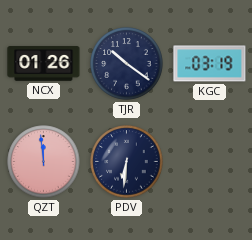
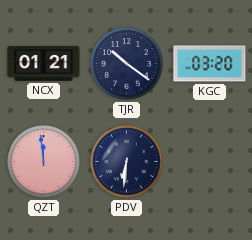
NCX: 01:26 -> 01:21
KGC: 03:19 -> 03:20
